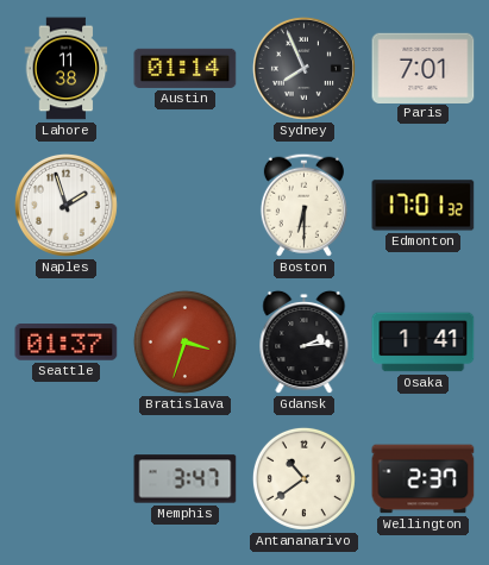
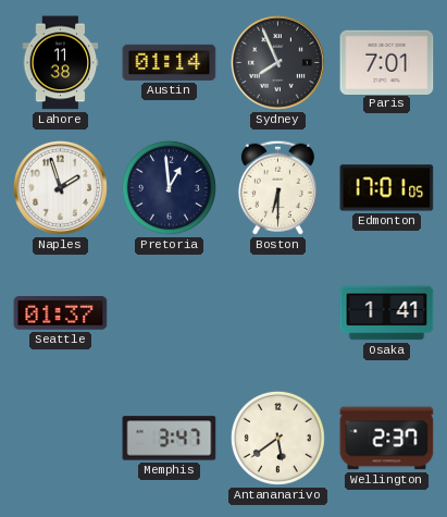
Pretoria: none -> 12:59
Edmonton: 17:01:32 -> 17:01:05
Bratislava: 3:33 -> none
Gdansk: 2:14 -> none
Antananarivo: 10:39 -> 5:39
